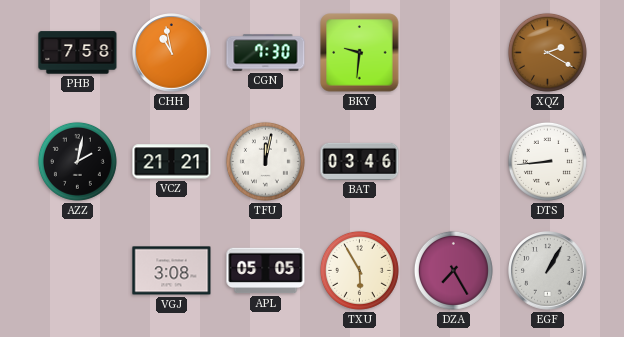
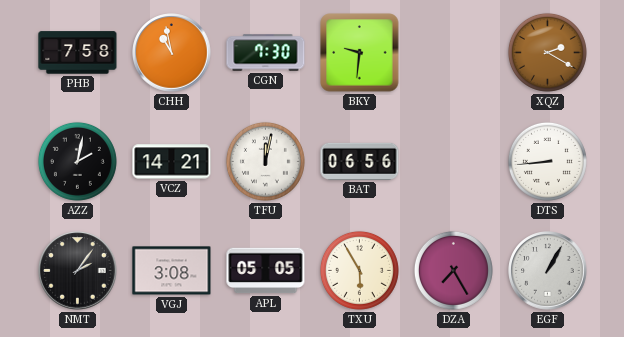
VCZ: 21:21 -> 14:21
BAT: 03:46 -> 06:56
NMT: none -> 2:06
